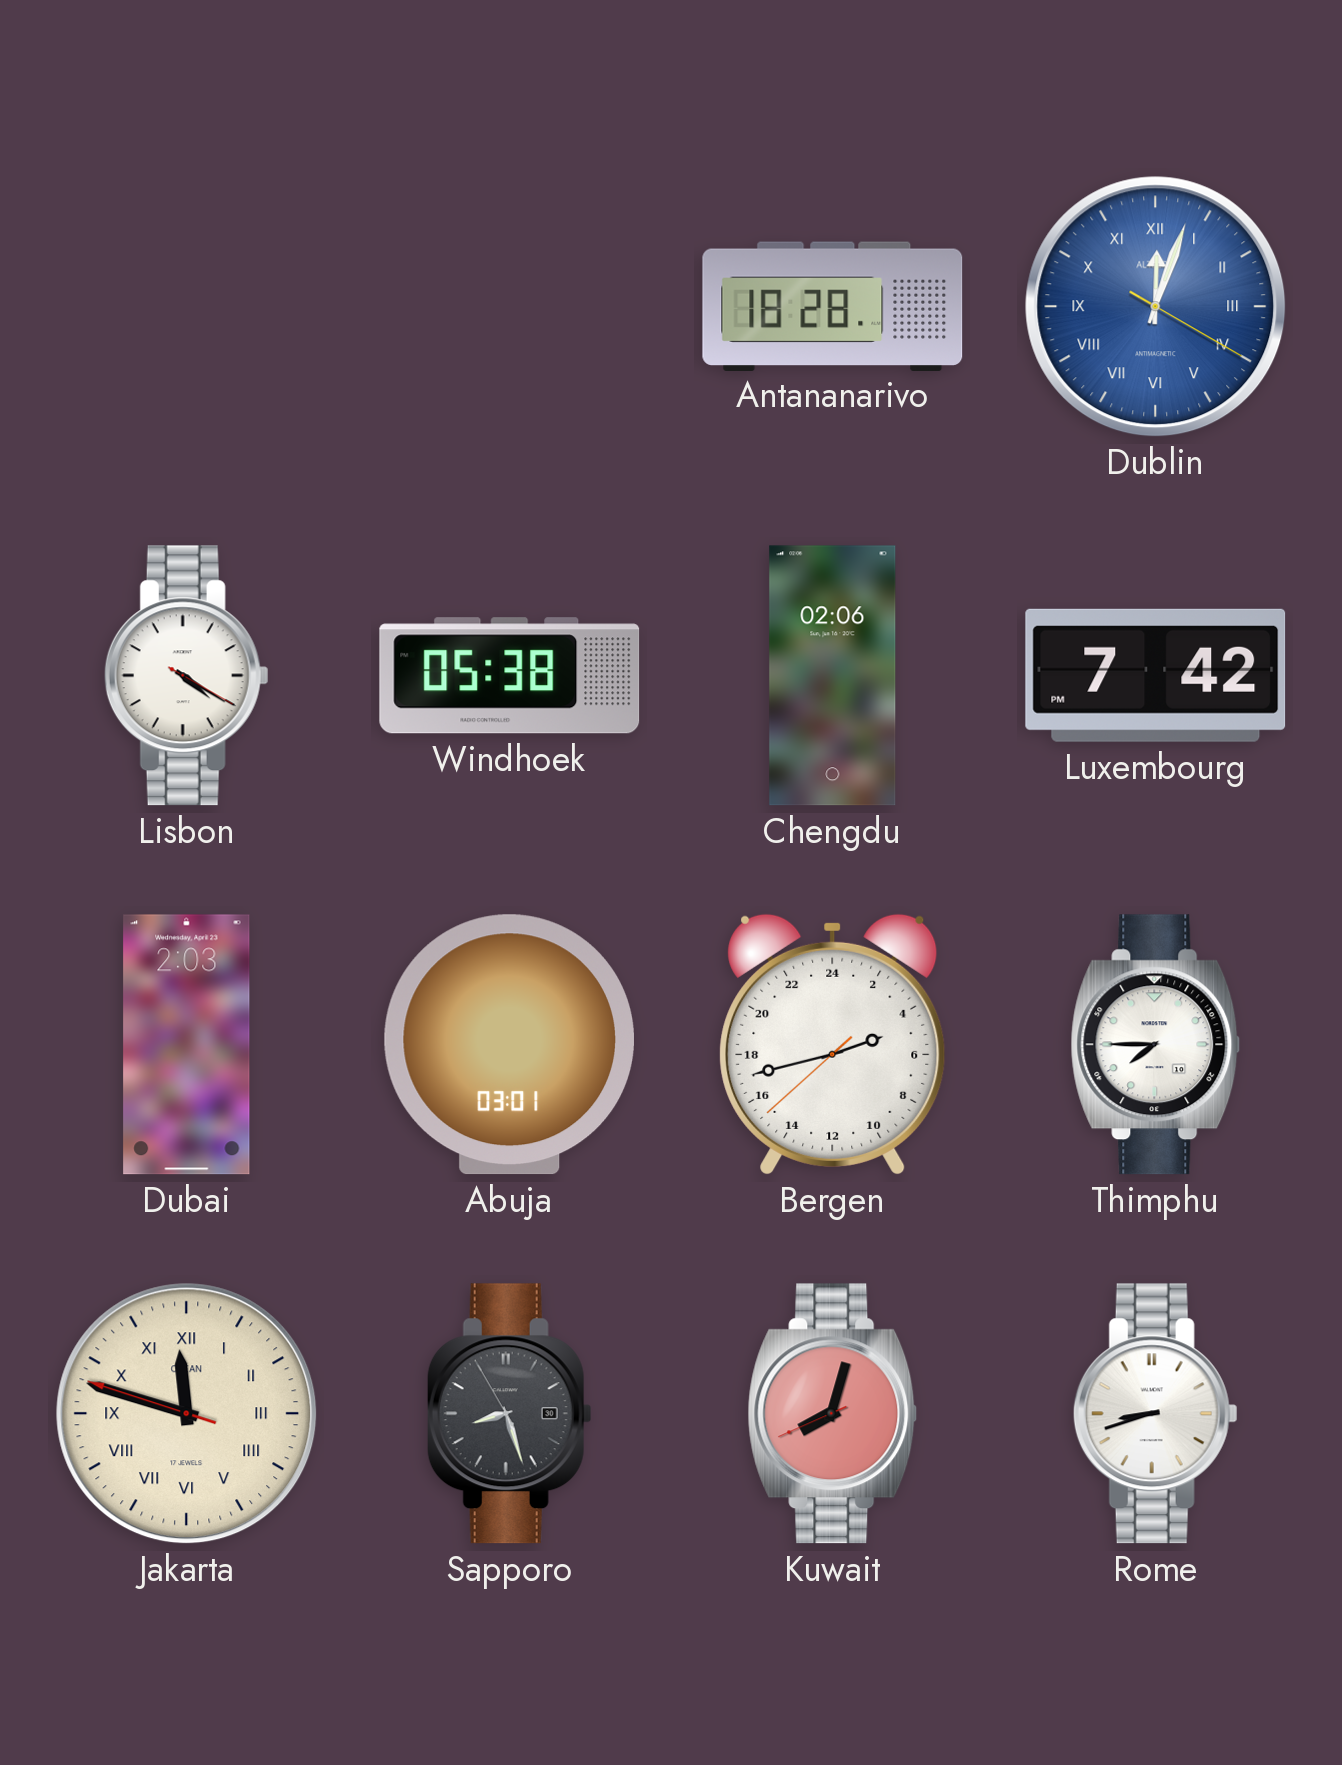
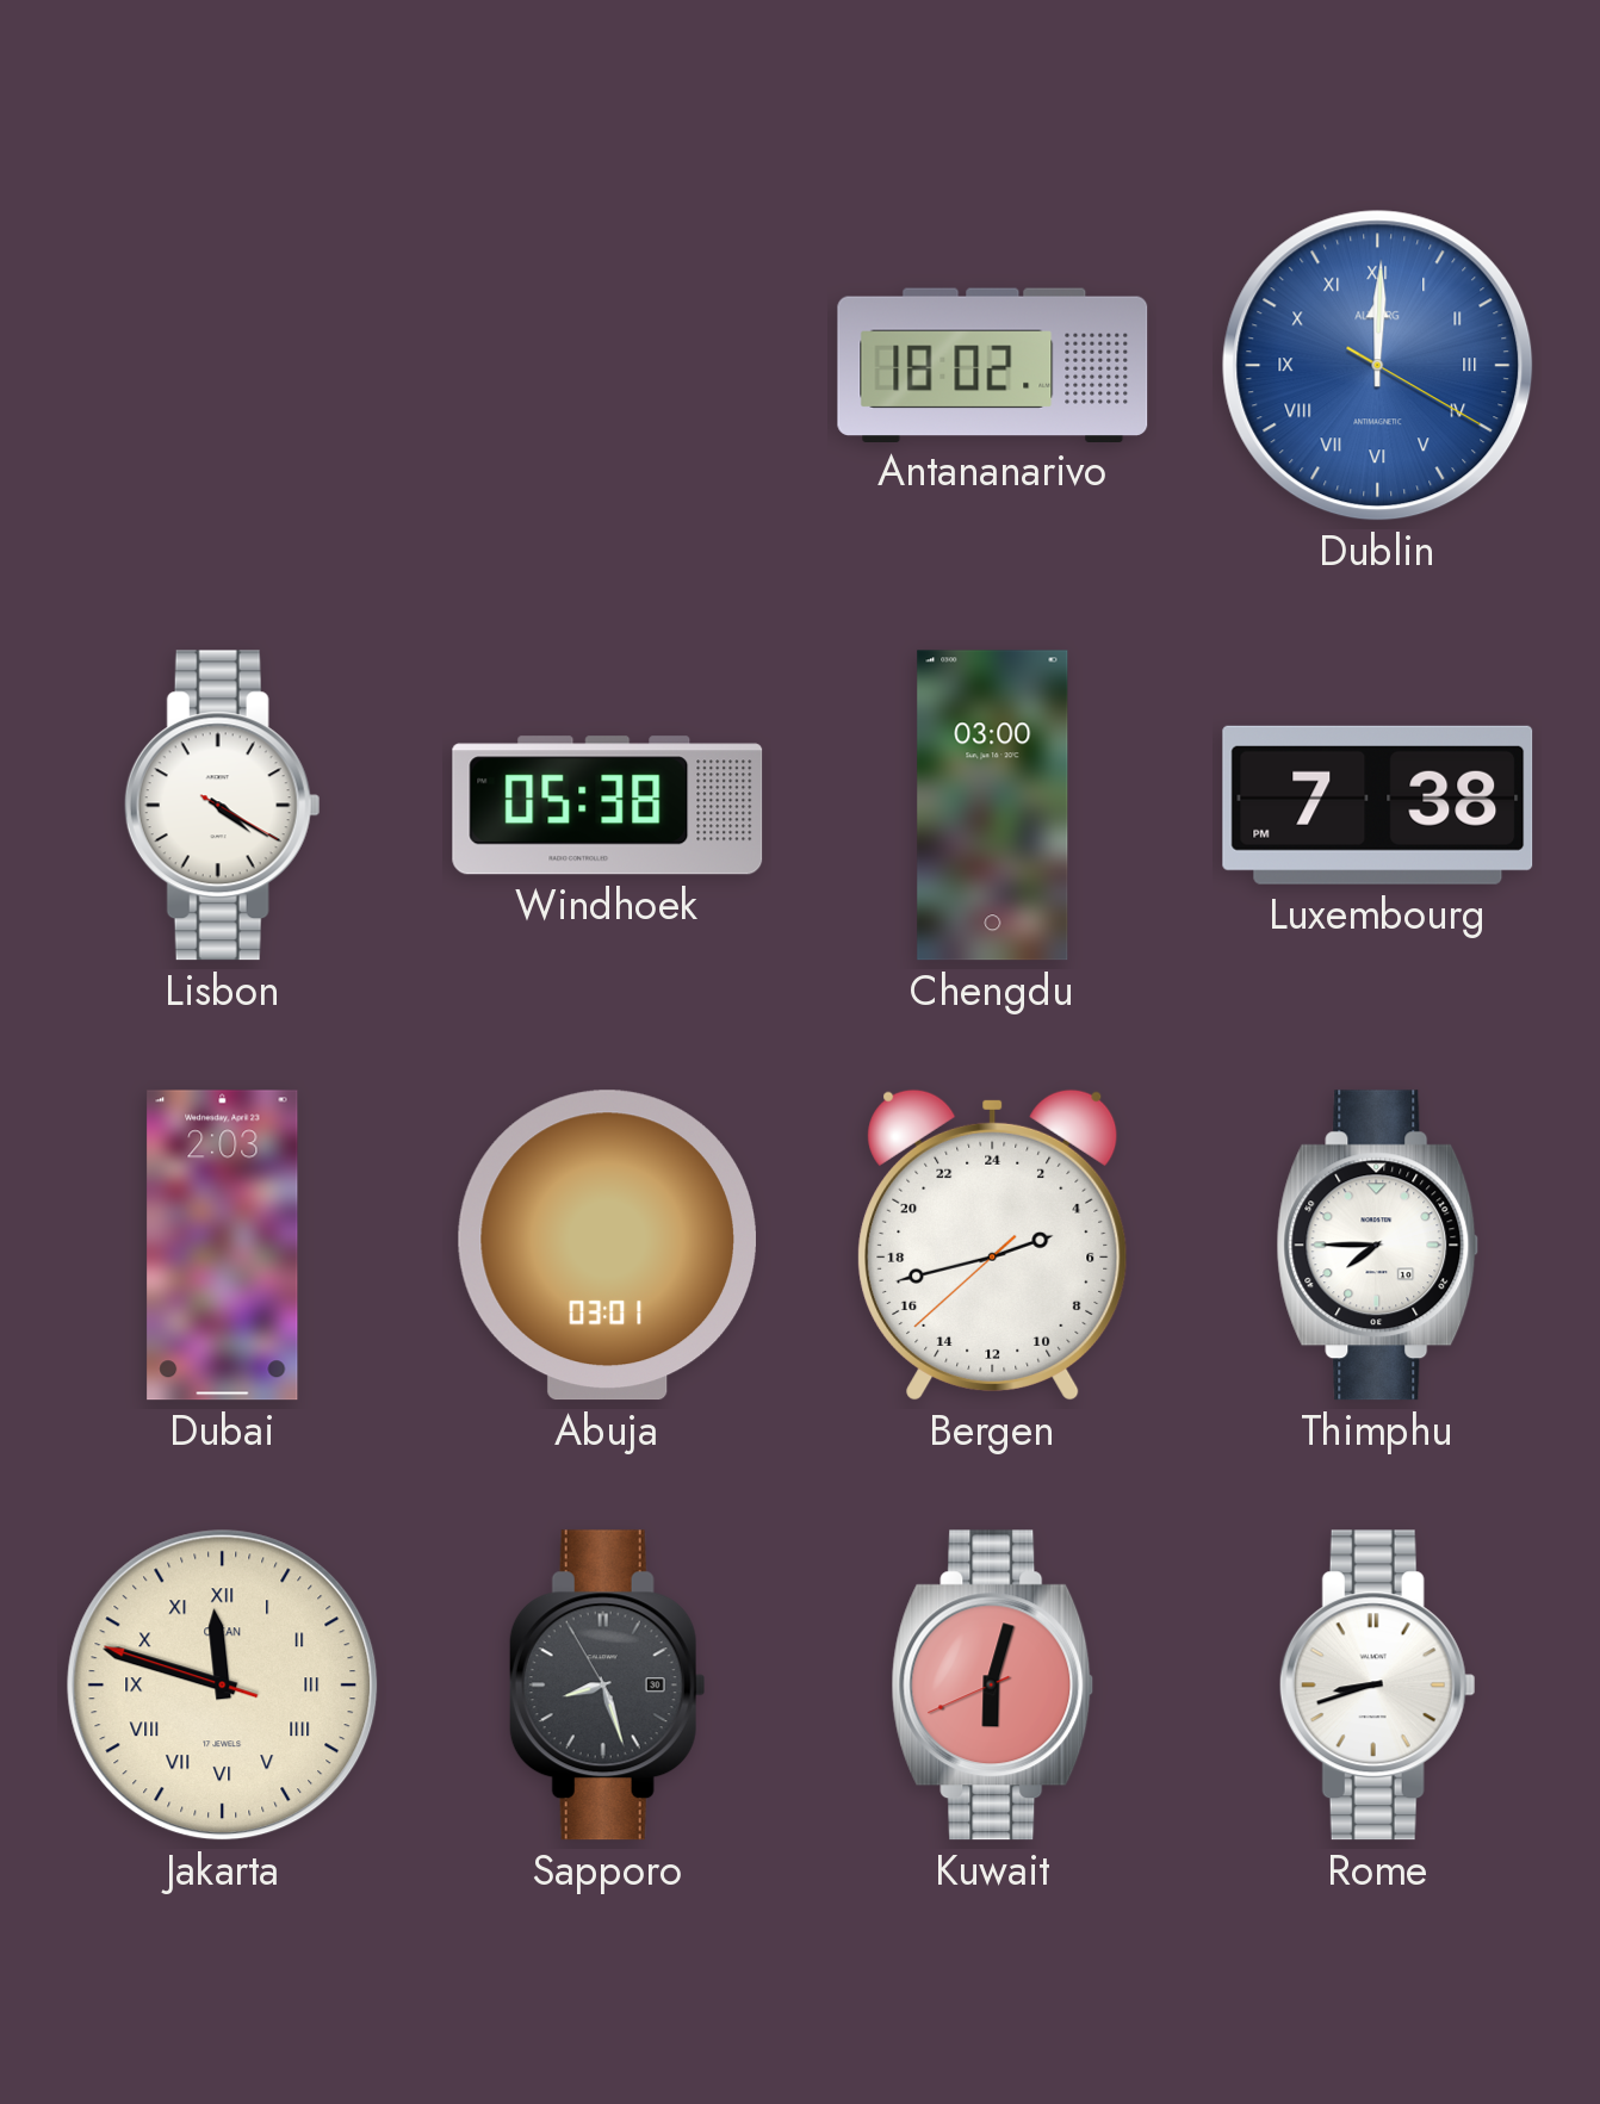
Antananarivo: 18:28 -> 18:02
Dublin: 12:03 -> 12:00
Chengdu: 02:06 -> 03:00
Luxembourg: 7:42 -> 7:38
Kuwait: 8:02 -> 6:02
